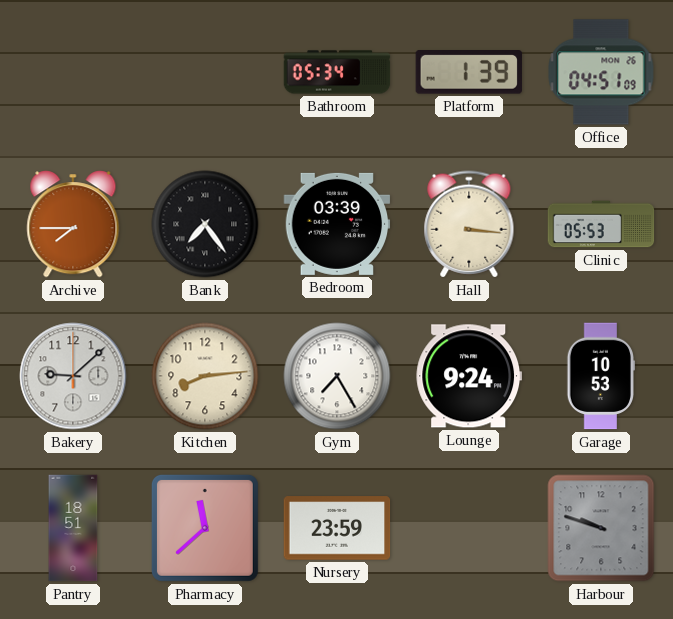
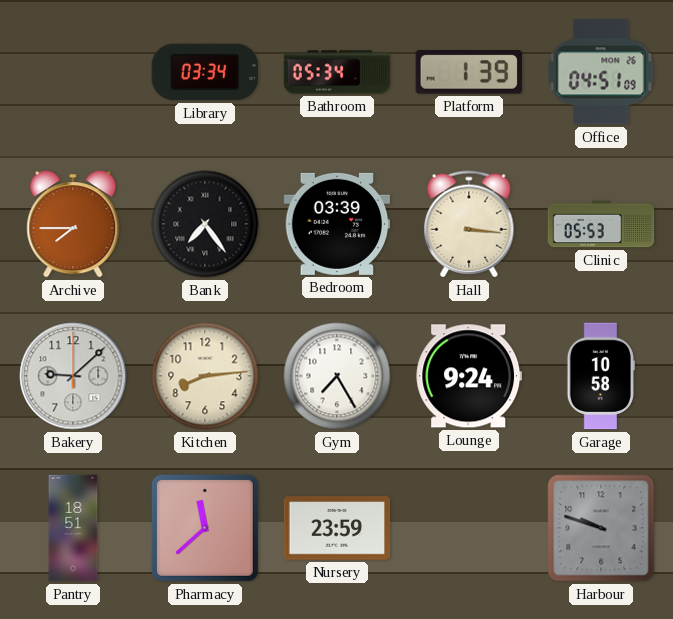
Library: none -> 03:34
Garage: 10:53 -> 10:58
